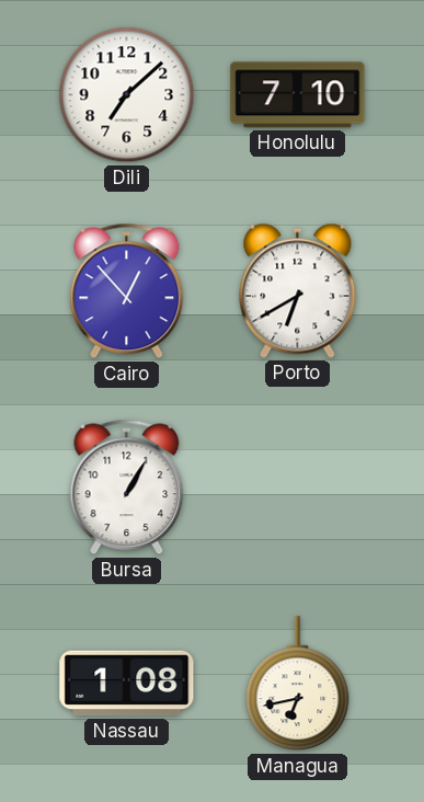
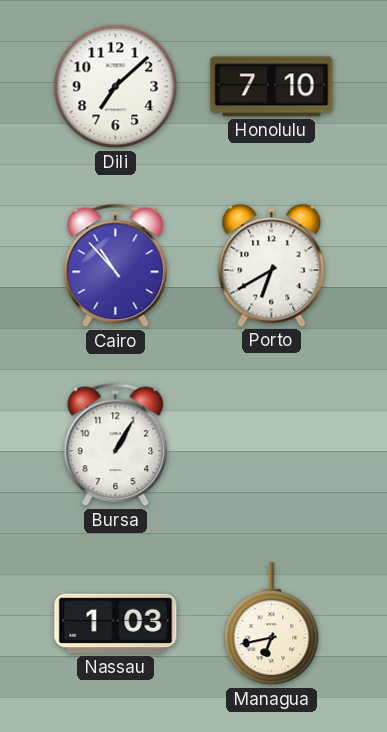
Cairo: 12:53 -> 10:53
Nassau: 1:08 -> 1:03
